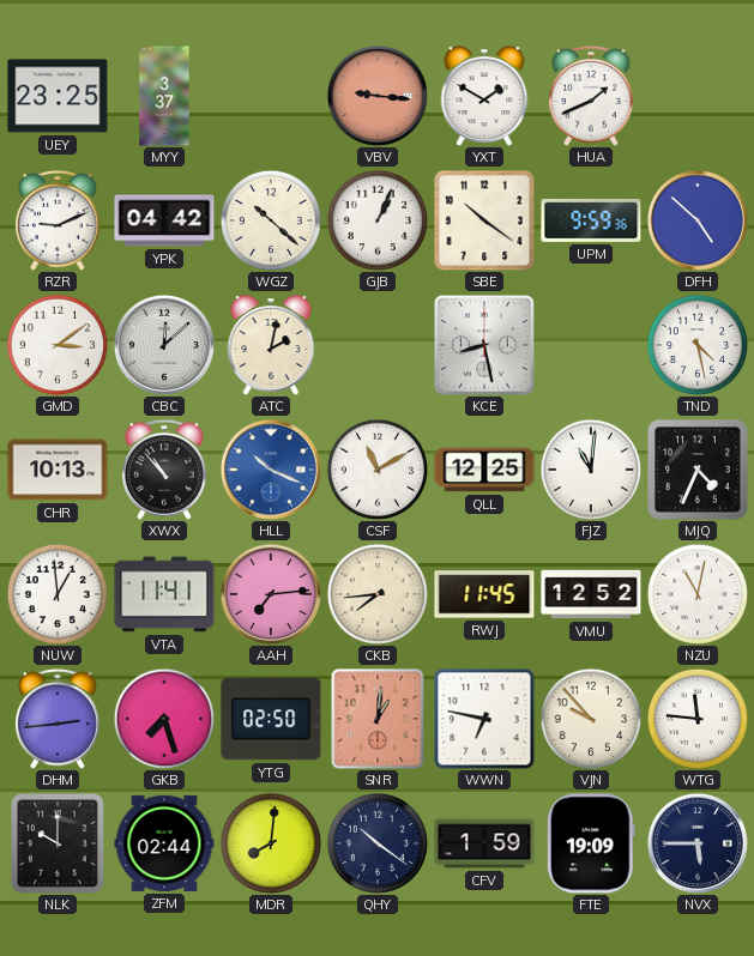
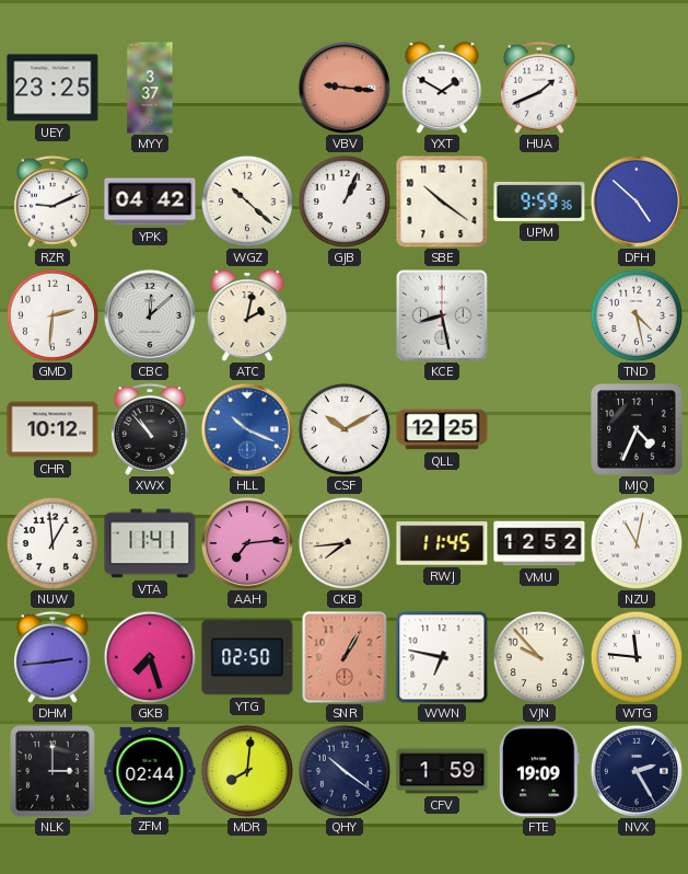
GMD: 3:09 -> 2:31
CHR: 10:13 -> 10:12
CSF: 11:10 -> 10:10
FJZ: 11:01 -> none
SNR: 1:01 -> 1:05
NLK: 10:00 -> 3:00
NVX: 5:45 -> 2:25
